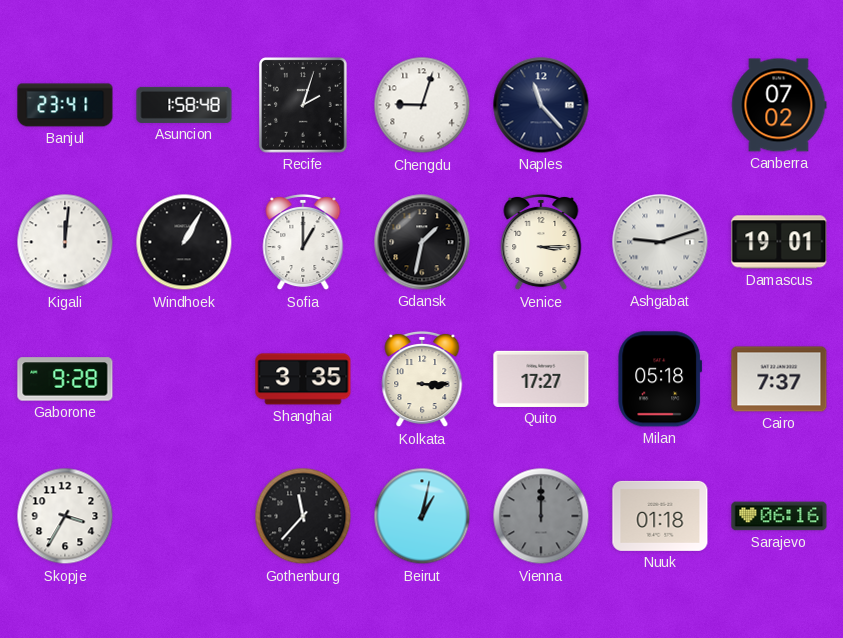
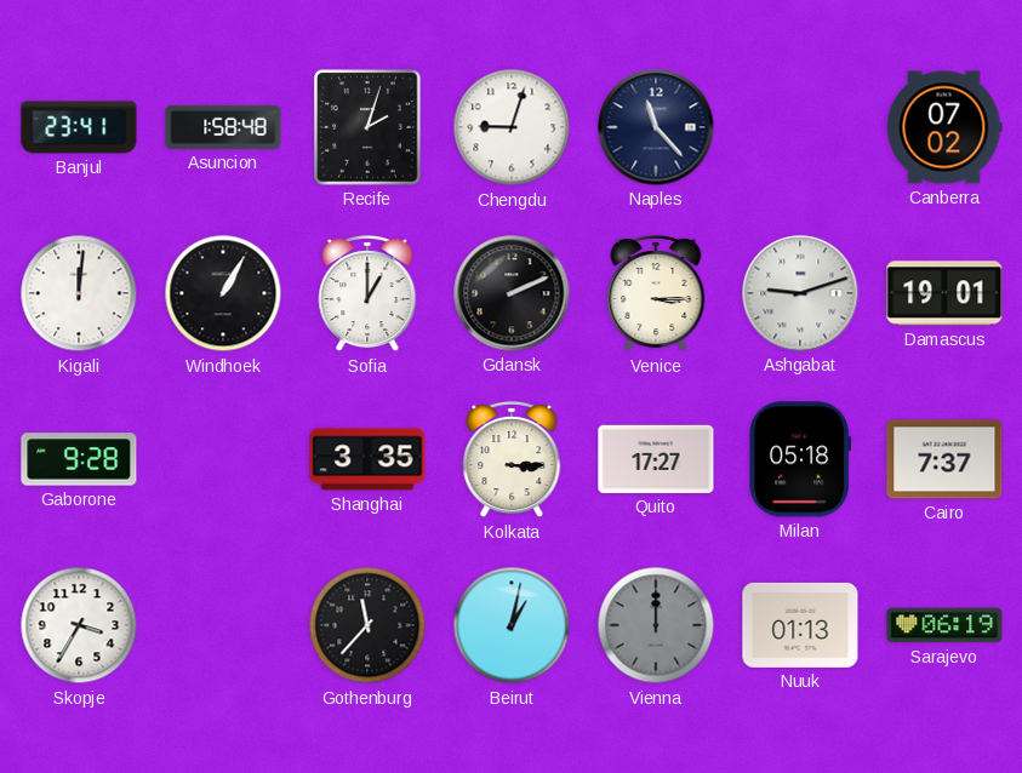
Gdansk: 1:32 -> 2:11
Nuuk: 01:18 -> 01:13
Sarajevo: 06:16 -> 06:19
